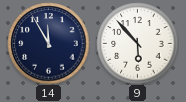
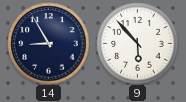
14: 11:55 -> 8:55
